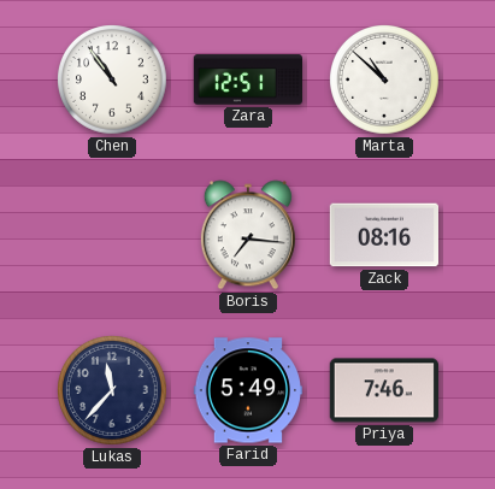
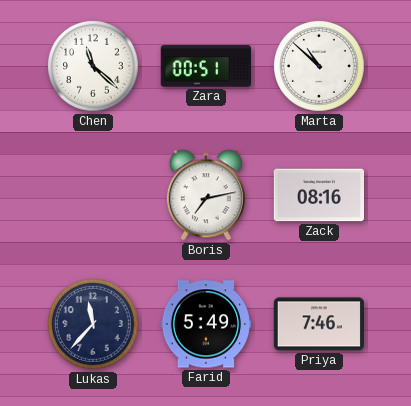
Chen: 10:54 -> 11:22
Zara: 12:51 -> 00:51
Boris: 7:16 -> 7:13
